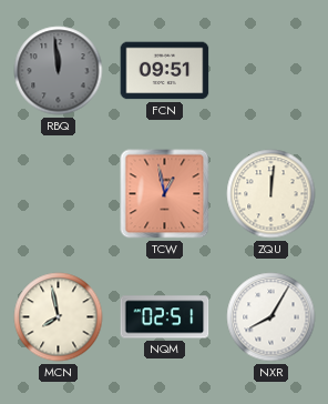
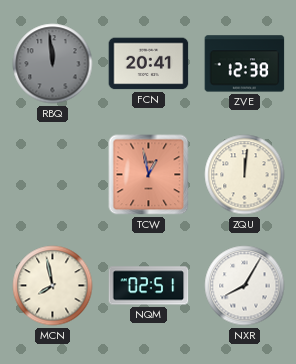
FCN: 09:51 -> 20:41
ZVE: none -> 12:38
